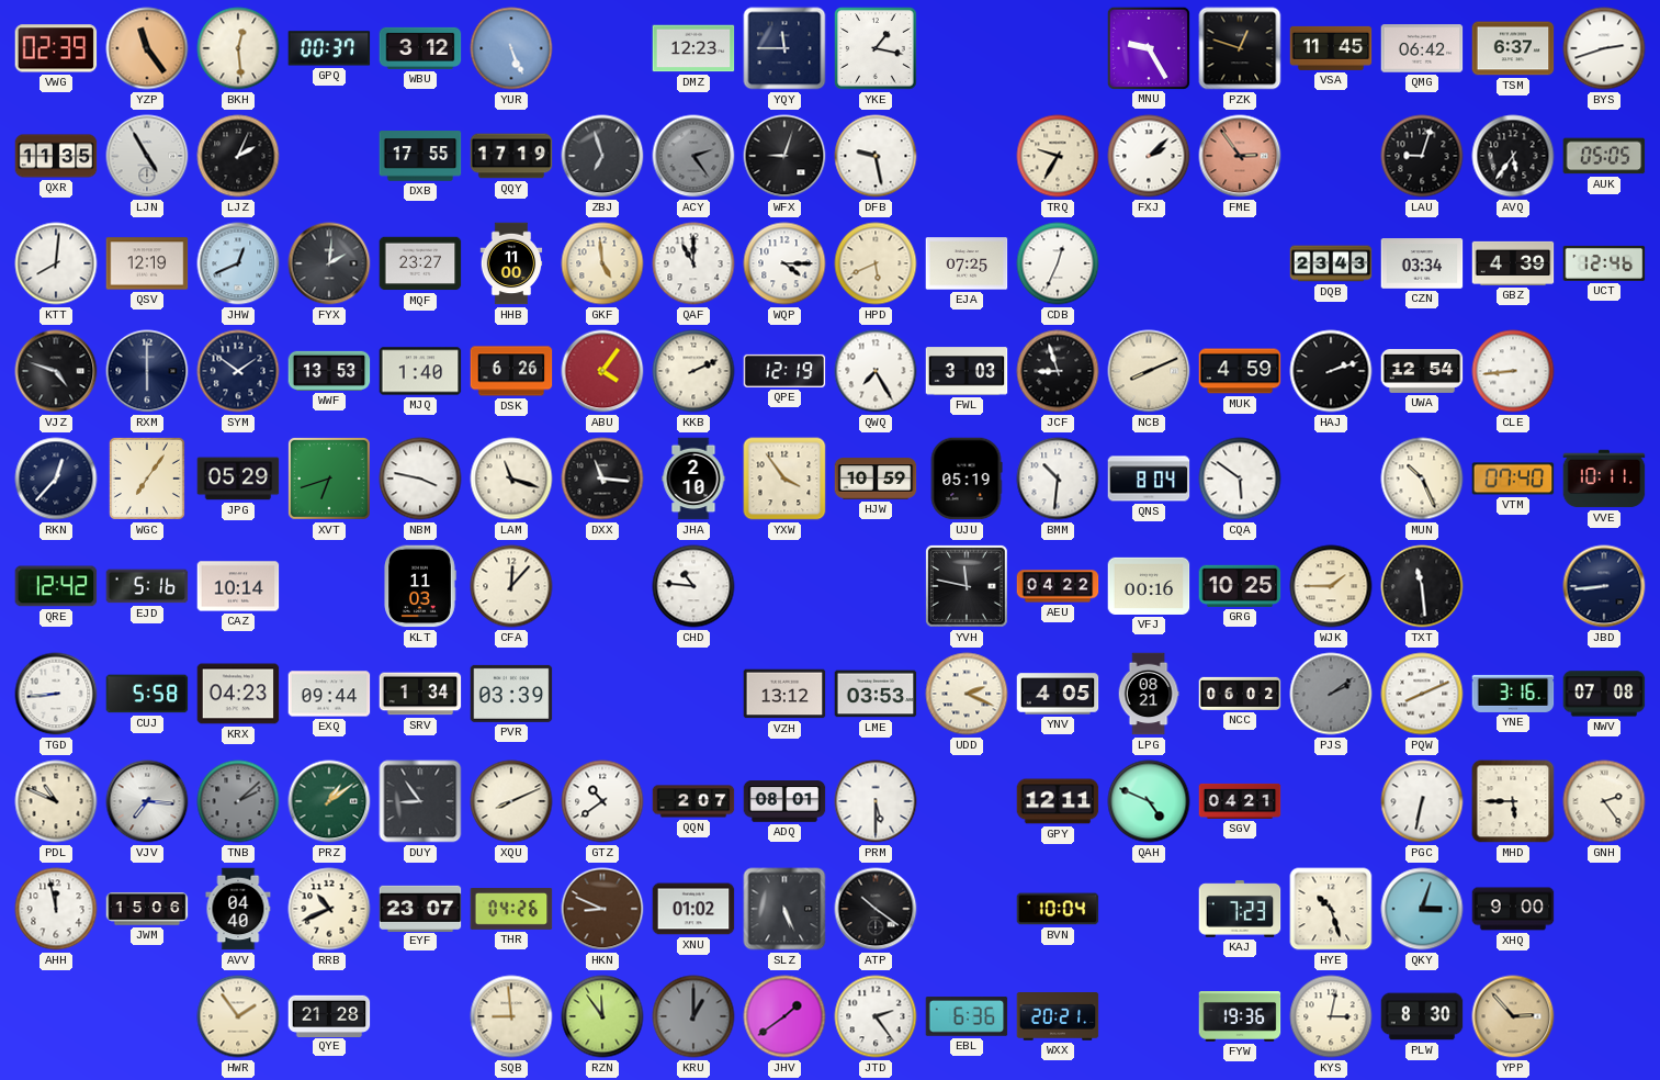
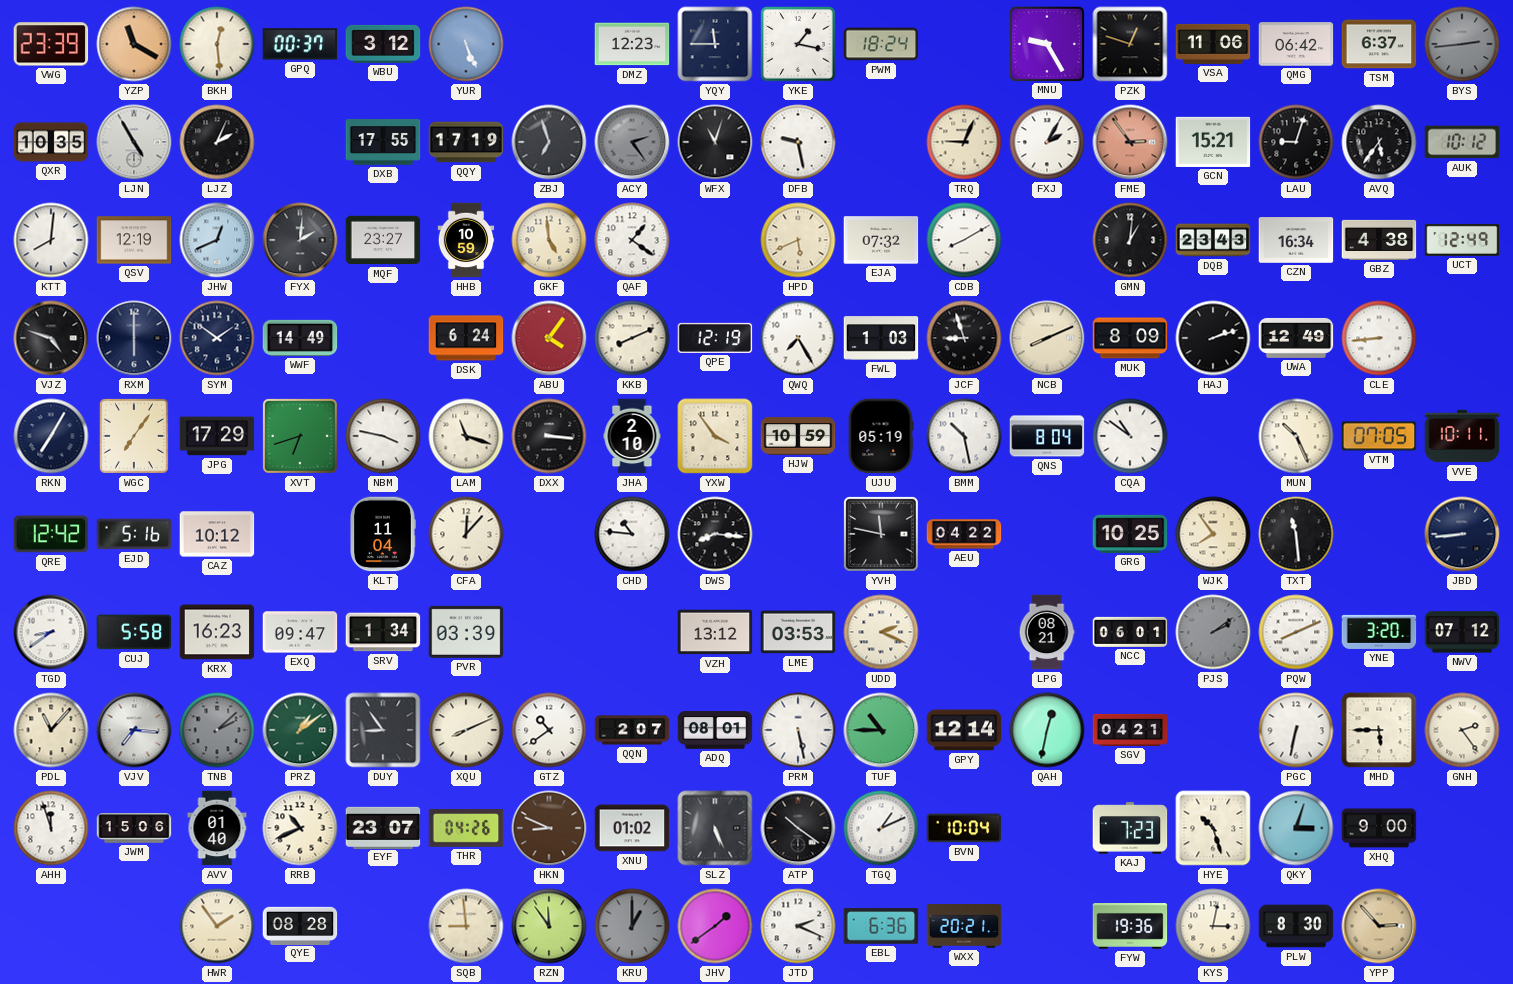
VWG: 02:39 -> 23:39
YZP: 11:24 -> 11:20
PWM: none -> 18:24
VSA: 11:45 -> 11:06
BYS: 2:42 -> 2:44
BYS dial: white -> grey
QXR: 11:35 -> 10:35
WFX: 9:03 -> 11:03
TRQ: 9:35 -> 9:04
FXJ: 2:08 -> 2:05
GCN: none -> 15:21
AUK: 05:05 -> 10:12
HHB: 11:00 -> 10:59
QAF: 11:00 -> 1:21
WQP: 4:15 -> none
EJA: 07:25 -> 07:32
CDB: 12:34 -> 8:10
GMN: none -> 1:01
CZN: 03:34 -> 16:34
GBZ: 4:39 -> 4:38
UCT: 12:46 -> 12:49
WWF: 13:53 -> 14:49
MJQ: 1:40 -> none
DSK: 6:26 -> 6:24
KKB: 2:11 -> 8:11
FWL: 3:03 -> 1:03
MUK: 4:59 -> 8:09
UWA: 12:54 -> 12:49
RKN: 12:37 -> 7:05
JPG: 05:29 -> 17:29
DXX: 11:16 -> 3:16
BMM: 10:31 -> 10:28
CQA: 5:51 -> 10:51
VTM: 07:40 -> 07:05
CAZ: 10:14 -> 10:12
KLT: 11:03 -> 11:04
DWS: none -> 8:16
VFJ: 00:16 -> none
WJK: 1:45 -> 7:54
TGD: 8:44 -> 8:39
KRX: 04:23 -> 16:23
EXQ: 09:44 -> 09:47
YNV: 4:05 -> none
NCC: 06:02 -> 06:01
YNE: 3:16 -> 3:20
NWV: 07:08 -> 07:12
PDL: 10:49 -> 11:07
PRM: 5:30 -> 5:28
TUF: none -> 10:45
GPY: 12:11 -> 12:14
QAH: 4:49 -> 12:32
AHH: 11:58 -> 11:57
AVV: 04:40 -> 01:40
TGQ: none -> 1:11
QYE: 21:28 -> 08:28
JTD: 2:24 -> 2:19
